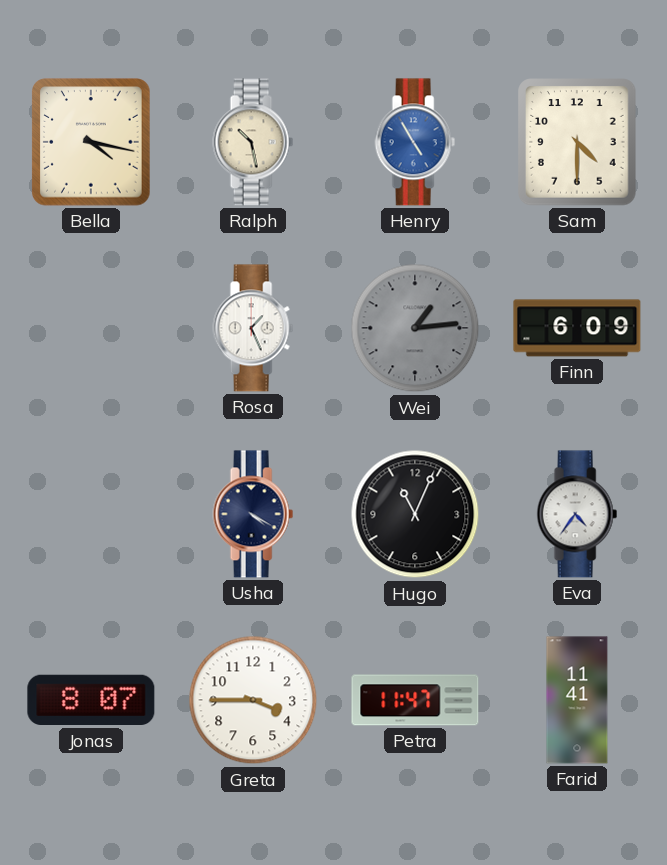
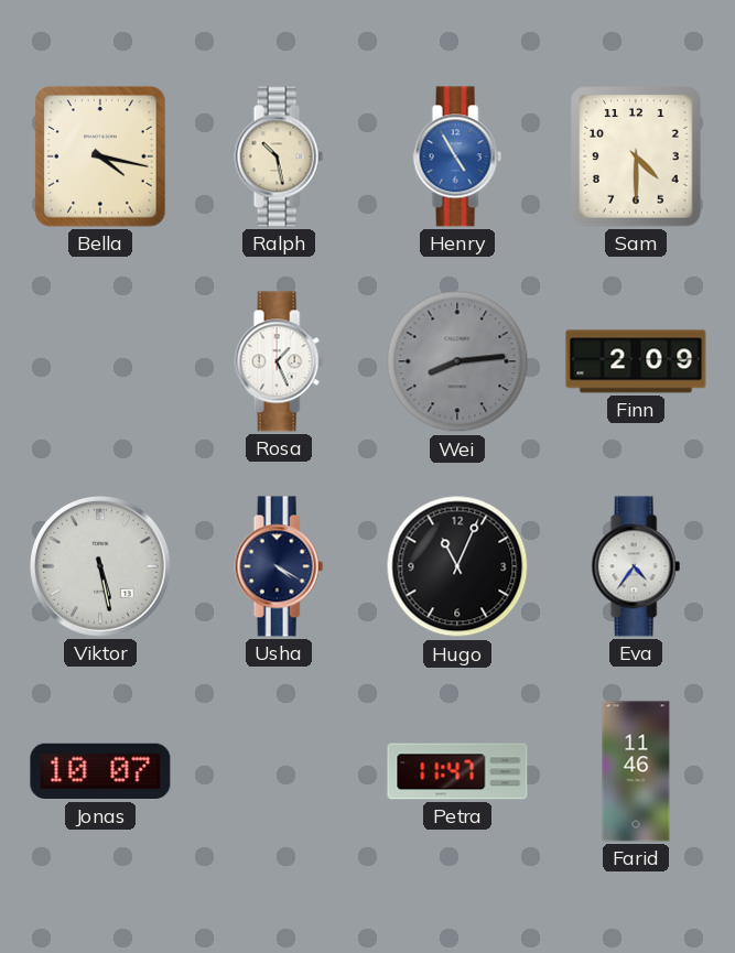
Wei: 1:14 -> 8:14
Finn: 6:09 -> 2:09
Viktor: none -> 5:28
Jonas: 8:07 -> 10:07
Greta: 3:45 -> none
Farid: 11:41 -> 11:46
